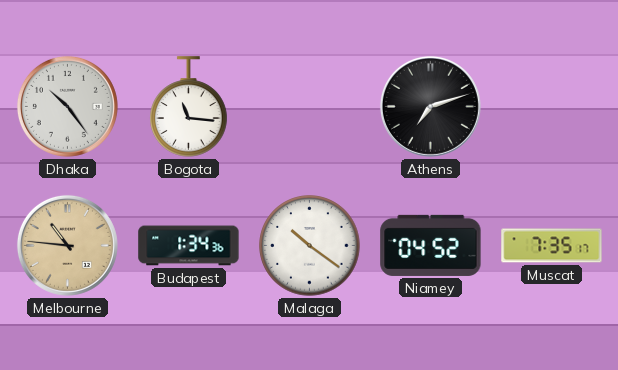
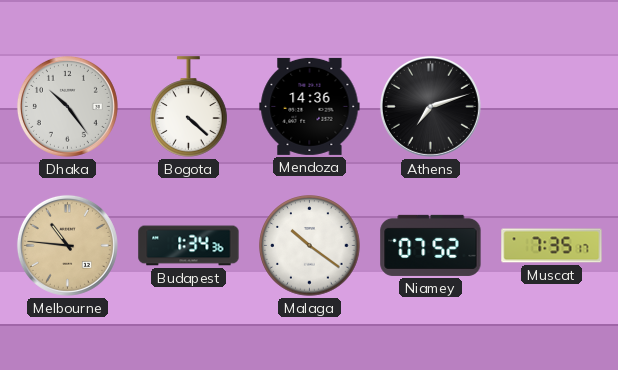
Bogota: 11:16 -> 4:22
Mendoza: none -> 14:36
Niamey: 04:52 -> 07:52
